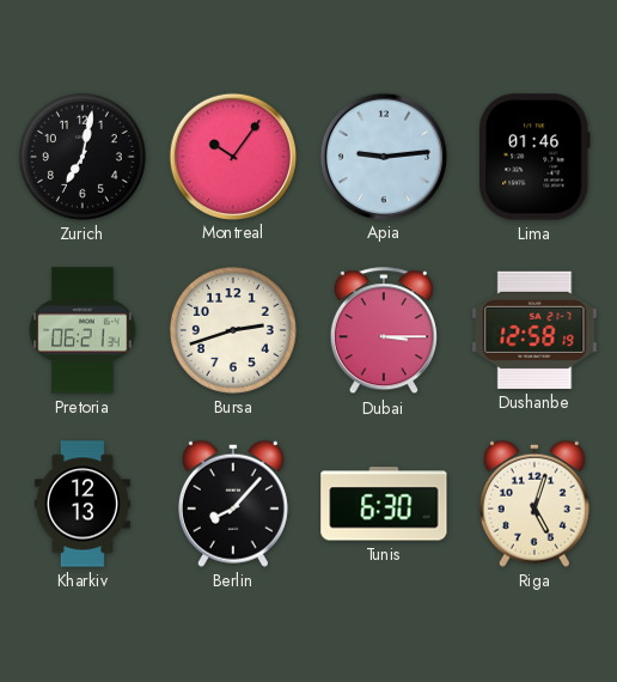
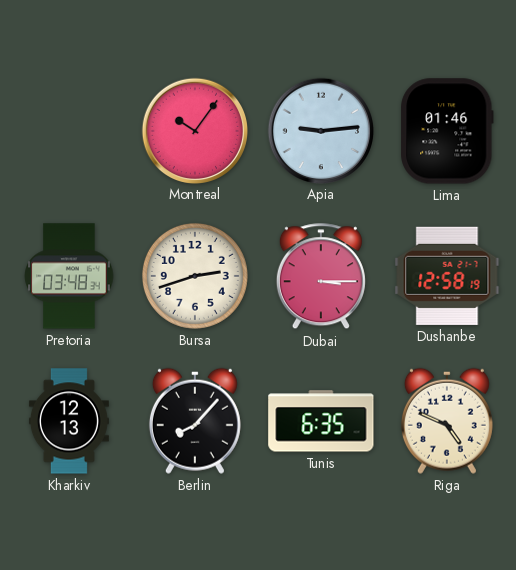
Zurich: 7:02 -> none
Pretoria: 06:21 -> 03:48
Tunis: 6:30 -> 6:35
Riga: 5:03 -> 4:49
